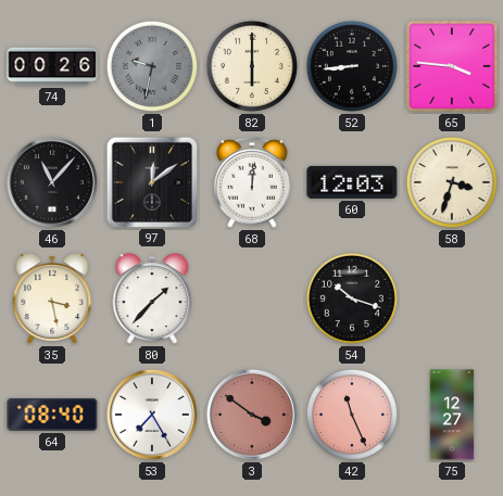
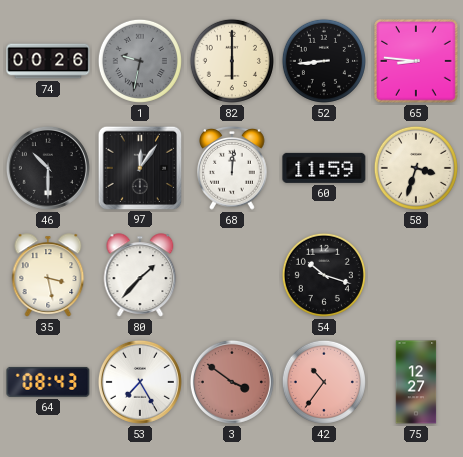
65: 3:46 -> 8:46
46: 11:07 -> 10:30
97: 12:09 -> 12:06
60: 12:03 -> 11:59
64: 08:40 -> 08:43
42: 11:26 -> 10:36
